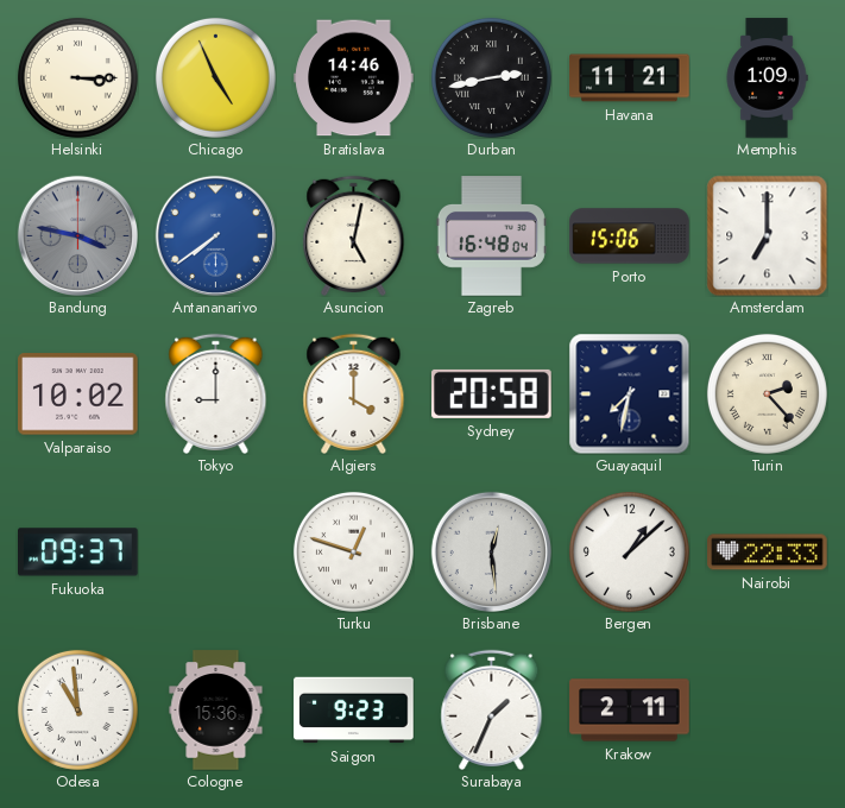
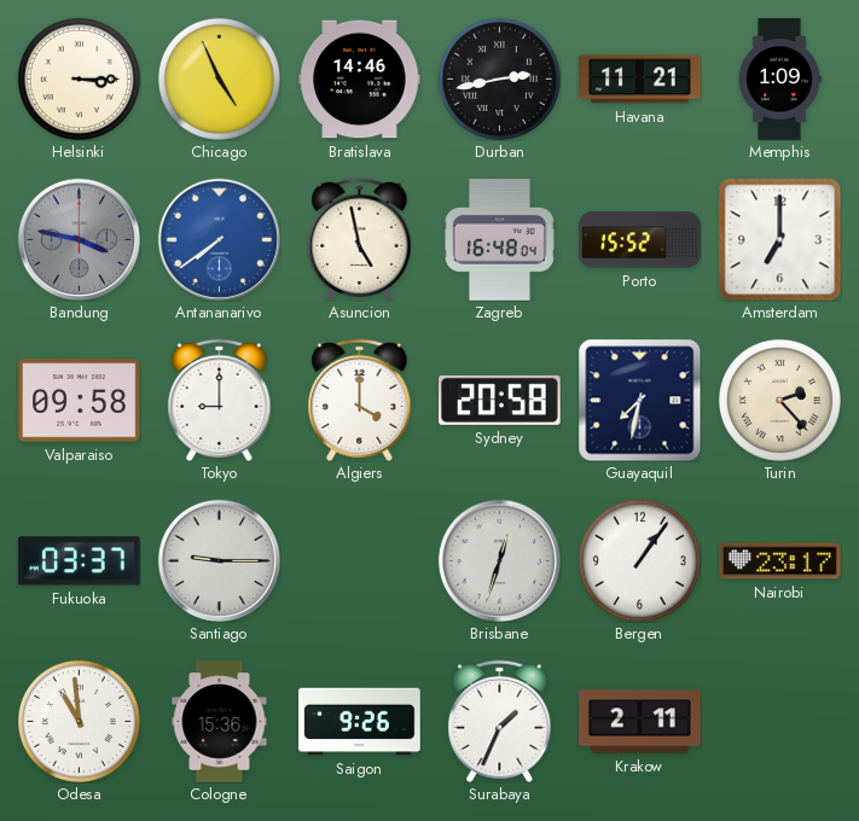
Asuncion: 5:02 -> 4:58
Porto: 15:06 -> 15:52
Valparaiso: 10:02 -> 09:58
Fukuoka: 09:37 -> 03:37
Santiago: none -> 9:15
Turku: 12:48 -> none
Brisbane: 12:29 -> 12:33
Bergen: 1:08 -> 1:06
Nairobi: 22:33 -> 23:17
Saigon: 9:23 -> 9:26
